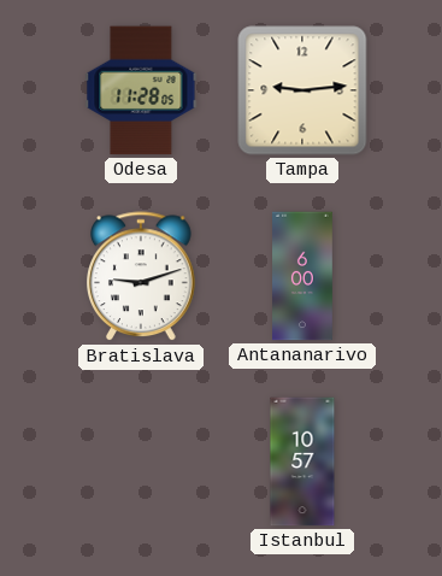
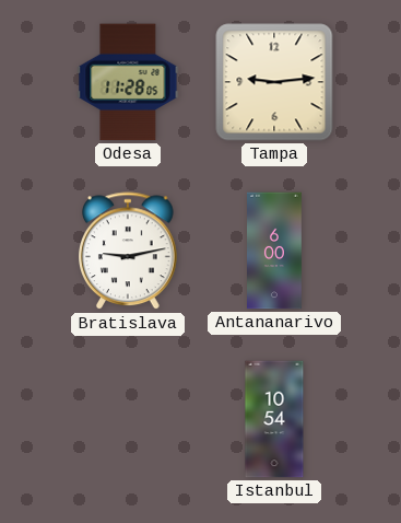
Bratislava: 9:12 -> 9:13
Istanbul: 10:57 -> 10:54
